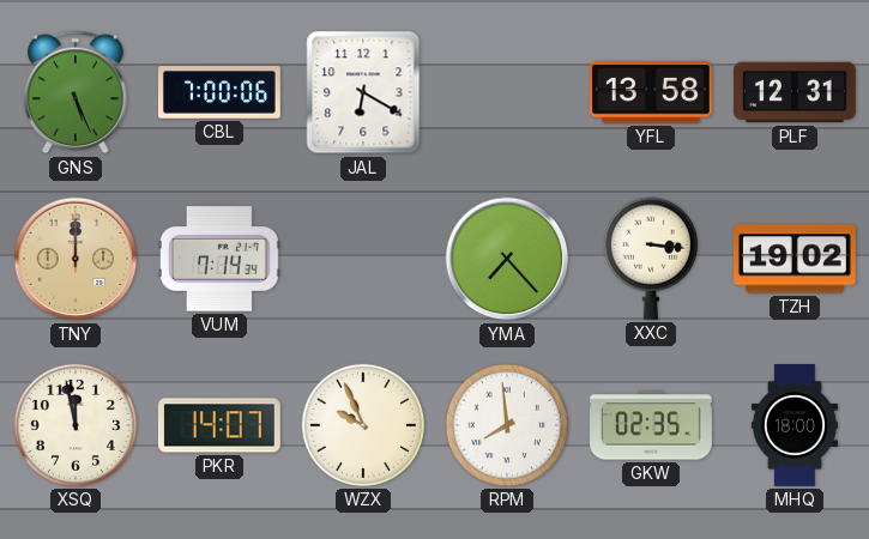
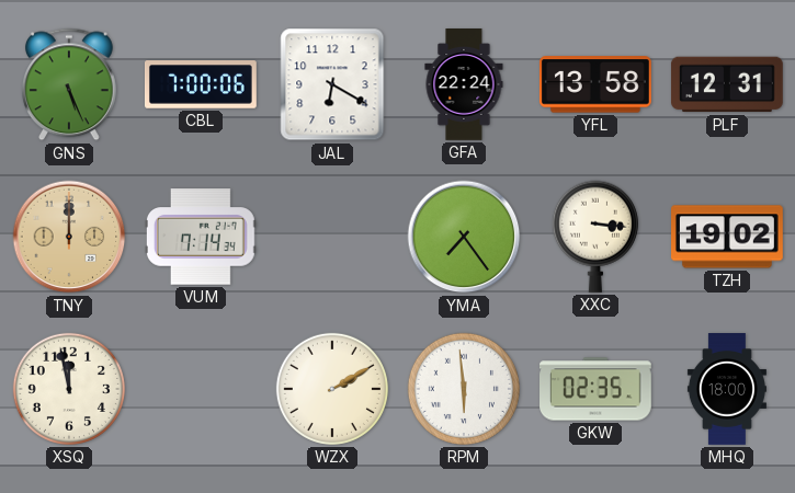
GFA: none -> 22:24
YMA: 7:23 -> 7:24
PKR: 14:07 -> none
WZX: 9:56 -> 2:10
RPM: 7:59 -> 5:59
